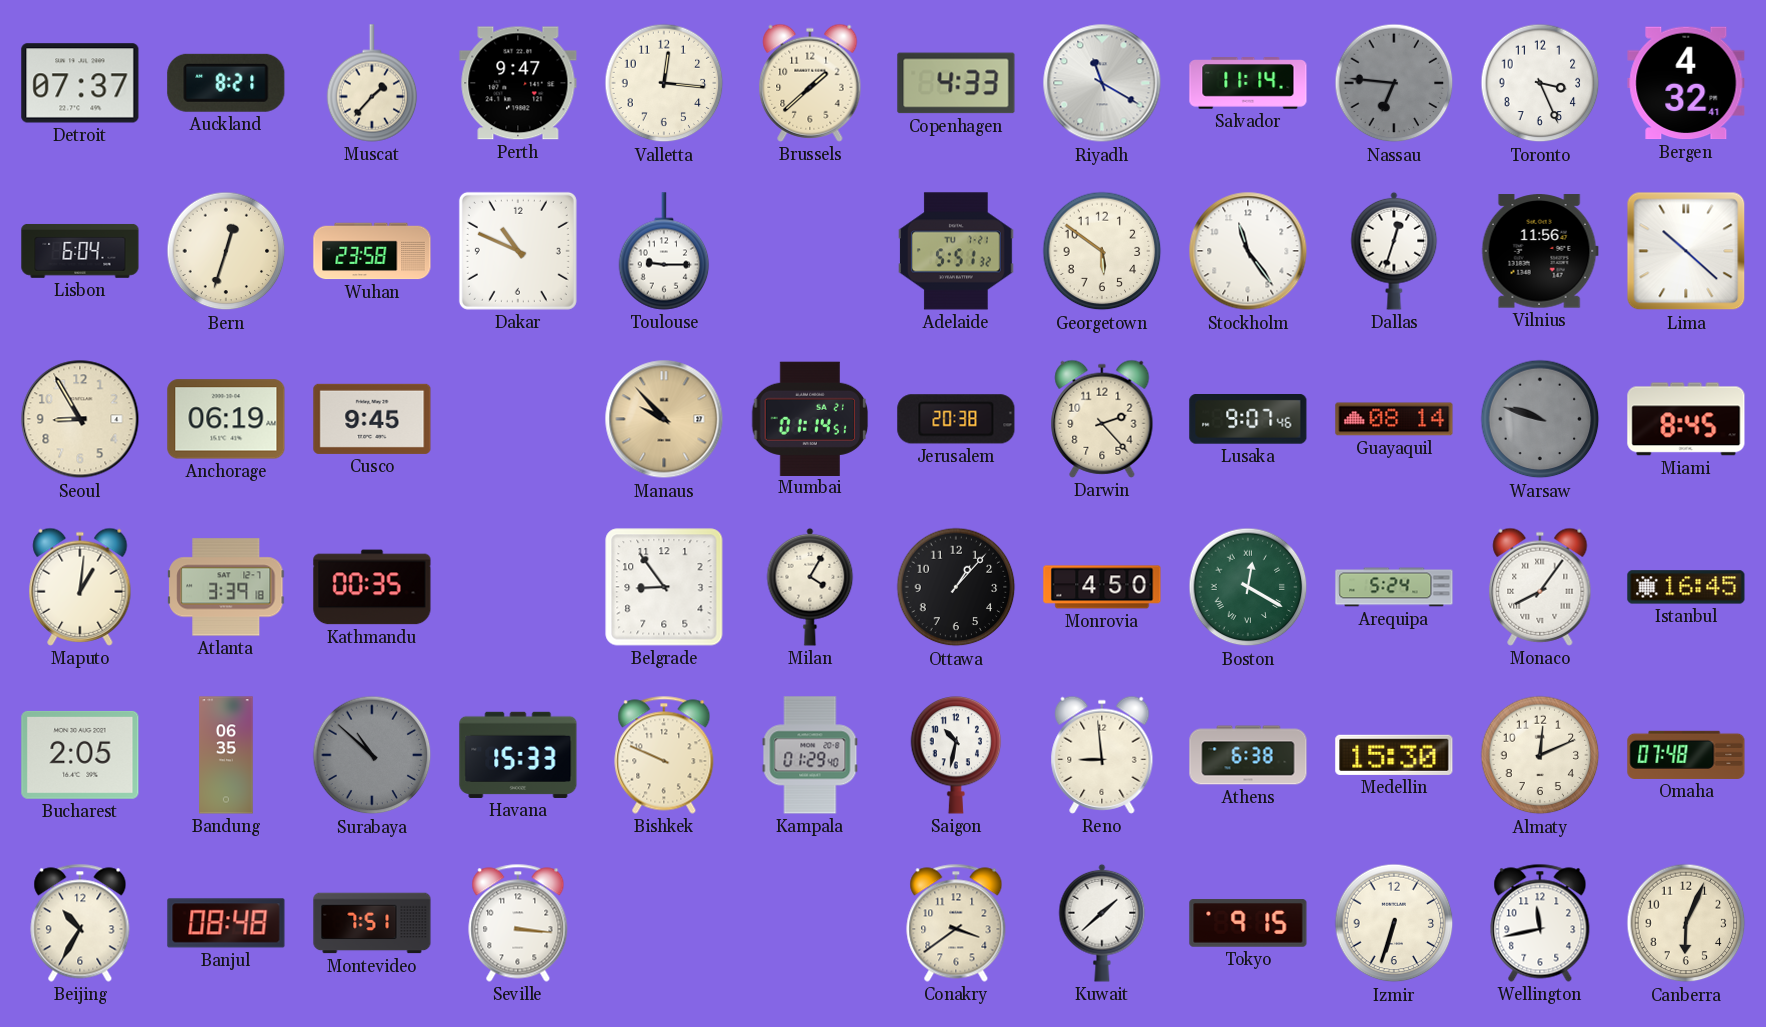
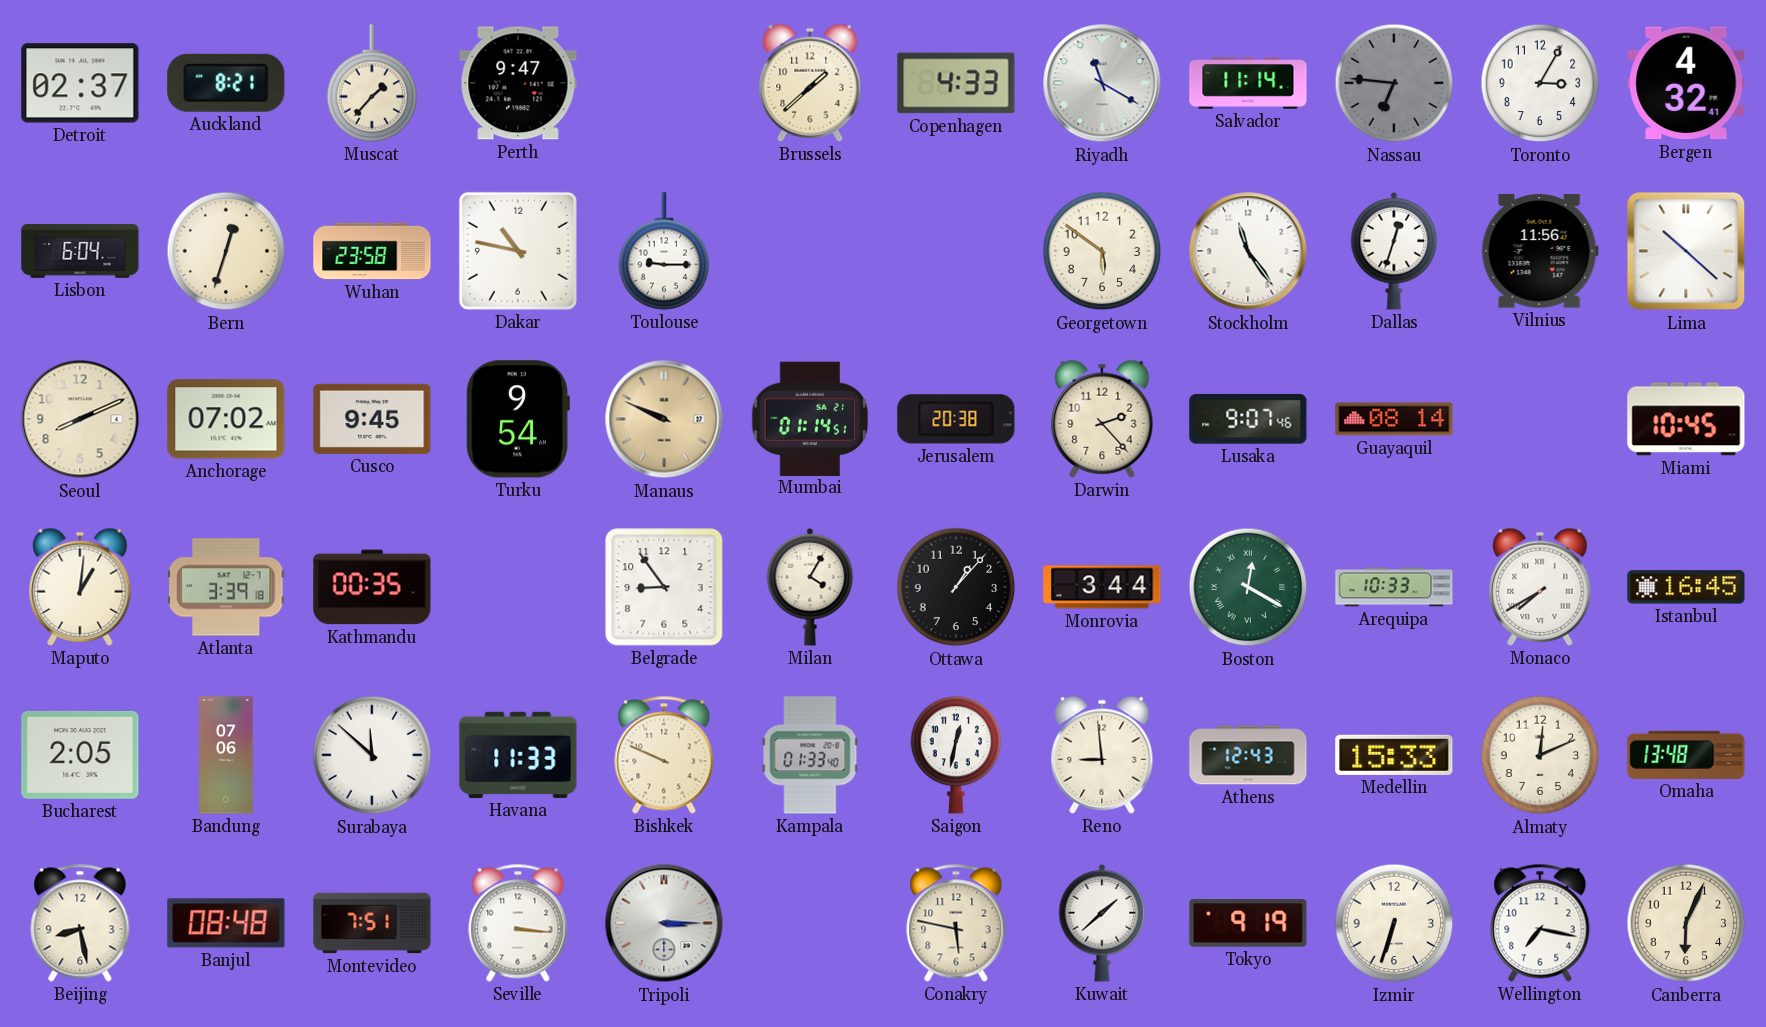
Detroit: 07:37 -> 02:37
Valletta: 12:16 -> none
Toronto: 3:26 -> 3:05
Dakar: 10:49 -> 10:47
Adelaide: 5:51 -> none
Seoul: 8:55 -> 8:11
Anchorage: 06:19 -> 07:02
Turku: none -> 9:54
Manaus: 9:53 -> 9:49
Warsaw: 9:48 -> none
Miami: 8:45 -> 10:45
Monrovia: 4:50 -> 3:44
Arequipa: 5:24 -> 10:33
Monaco: 8:06 -> 7:40
Bandung: 06:35 -> 07:06
Surabaya: 10:52 -> 11:52
Surabaya dial: grey -> white
Havana: 15:33 -> 11:33
Kampala: 01:29 -> 01:33
Saigon: 10:32 -> 12:32
Athens: 6:38 -> 12:43
Medellin: 15:30 -> 15:33
Omaha: 07:48 -> 13:48
Beijing: 10:35 -> 8:28
Tripoli: none -> 3:15
Conakry: 3:39 -> 5:47
Tokyo: 9:15 -> 9:19
Wellington: 11:43 -> 7:17
